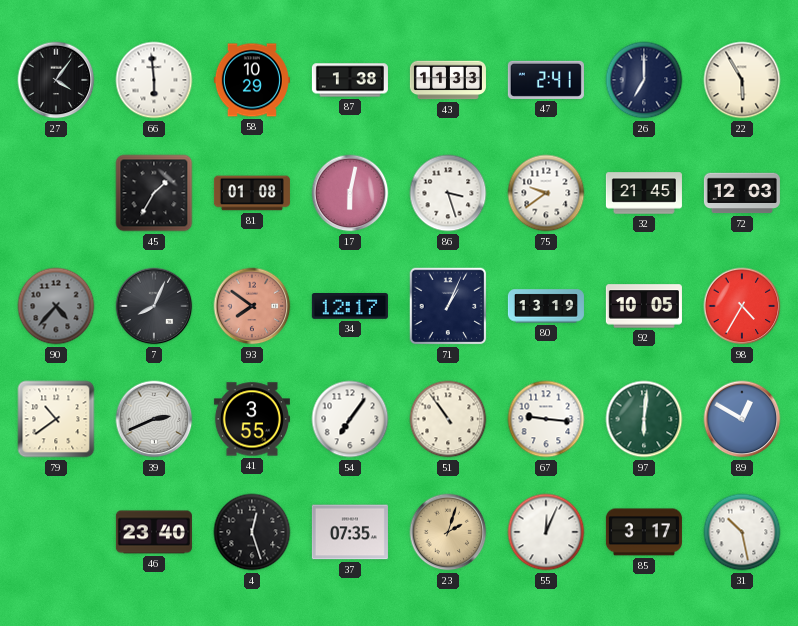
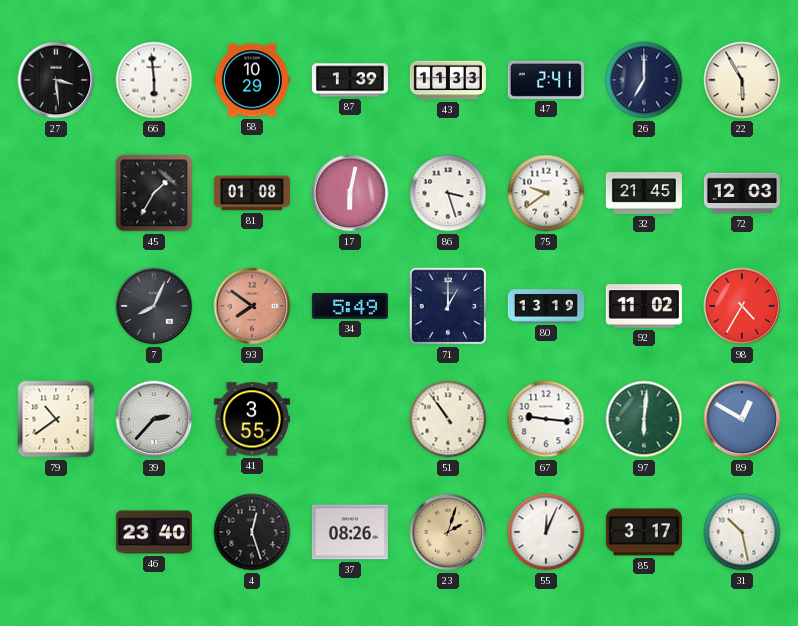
27: 4:06 -> 3:29
87: 1:38 -> 1:39
90: 4:37 -> none
34: 12:17 -> 5:49
71: 1:04 -> 1:00
92: 10:05 -> 11:02
39: 2:41 -> 2:37
54: 7:06 -> none
37: 07:35 -> 08:26
